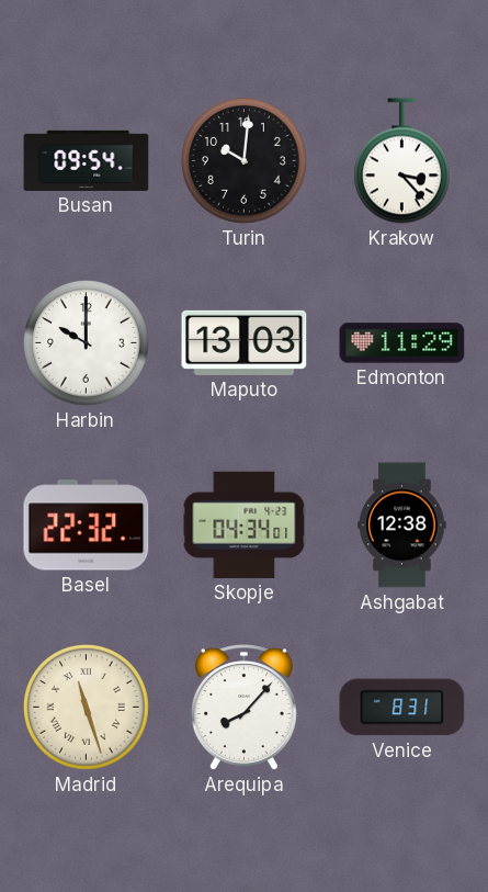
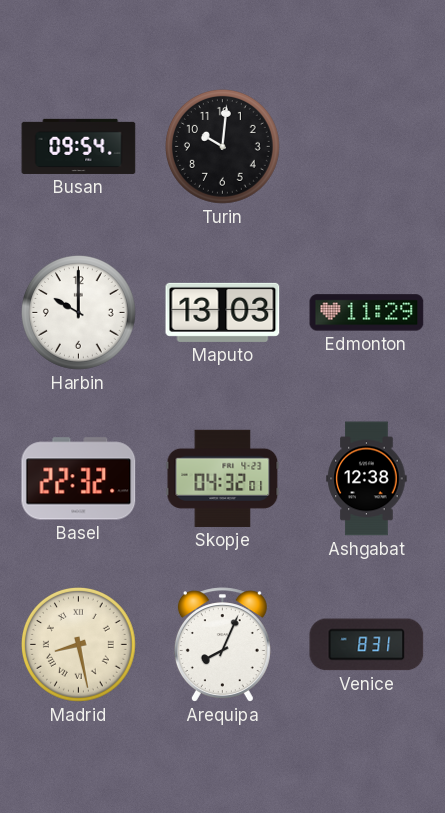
Krakow: 3:23 -> none
Skopje: 04:34 -> 04:32
Madrid: 11:27 -> 8:28
Arequipa: 8:07 -> 8:04
